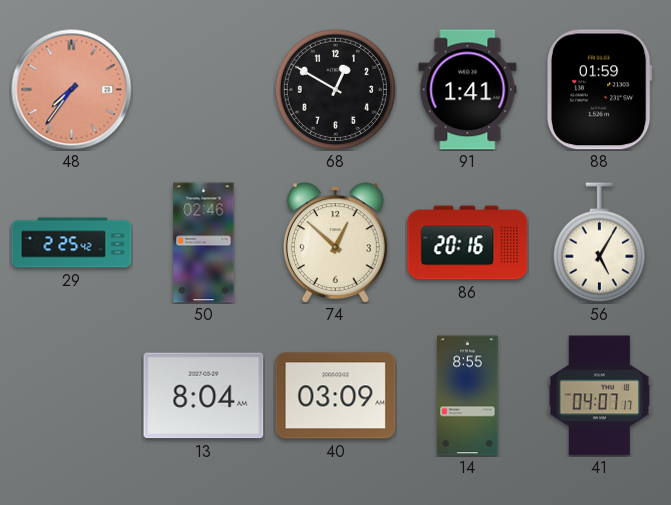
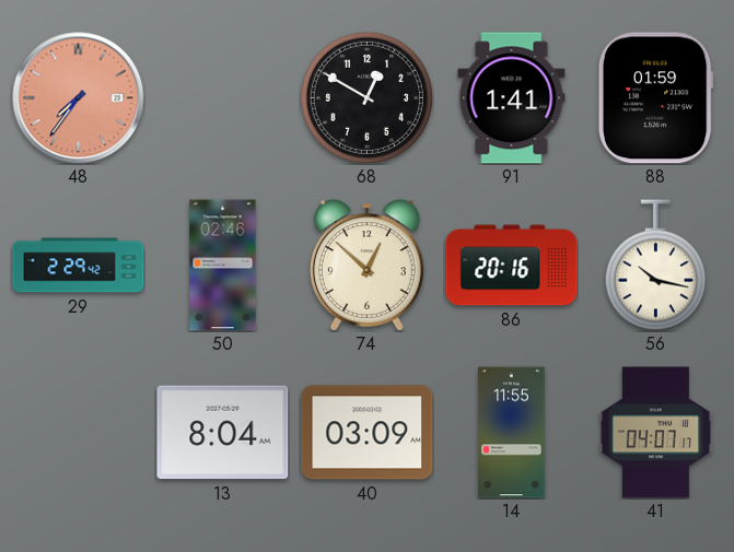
29: 2:25 -> 2:29
56: 5:05 -> 10:17
14: 8:55 -> 11:55
